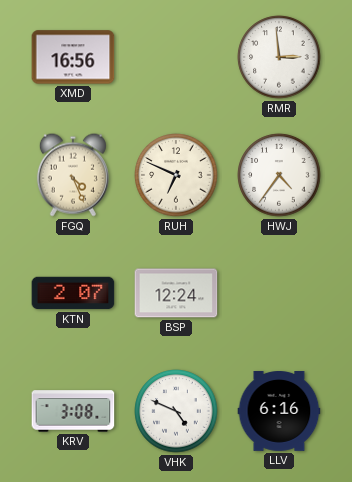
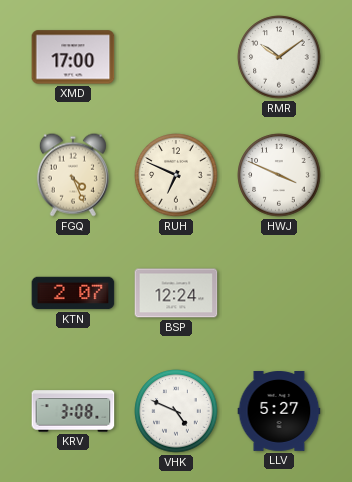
XMD: 16:56 -> 17:00
RMR: 2:59 -> 10:09
HWJ: 4:36 -> 3:49
LLV: 6:16 -> 5:27
